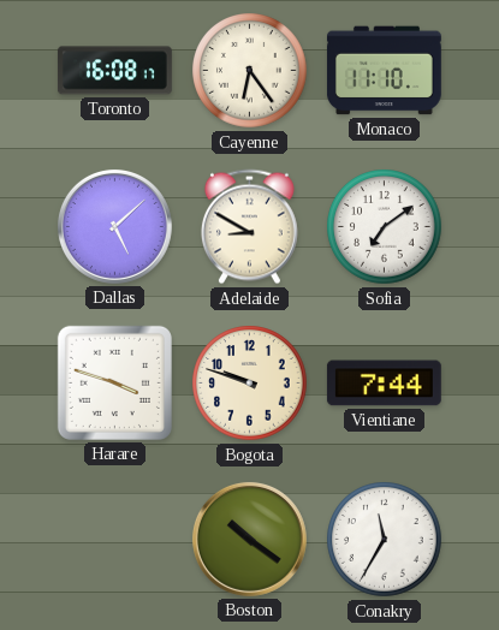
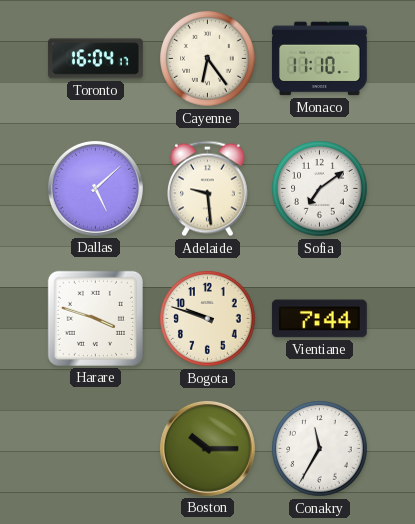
Toronto: 16:08 -> 16:04
Adelaide: 8:50 -> 9:29
Boston: 10:21 -> 10:15
